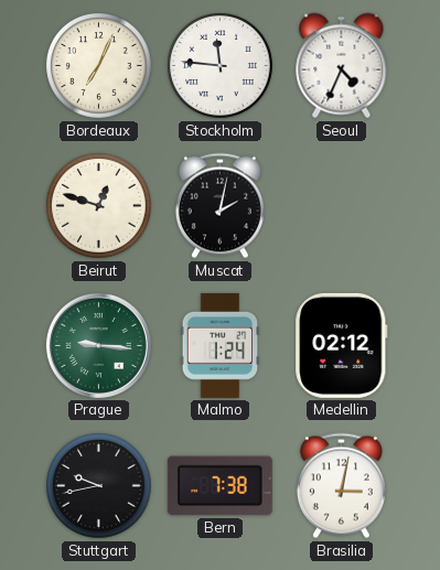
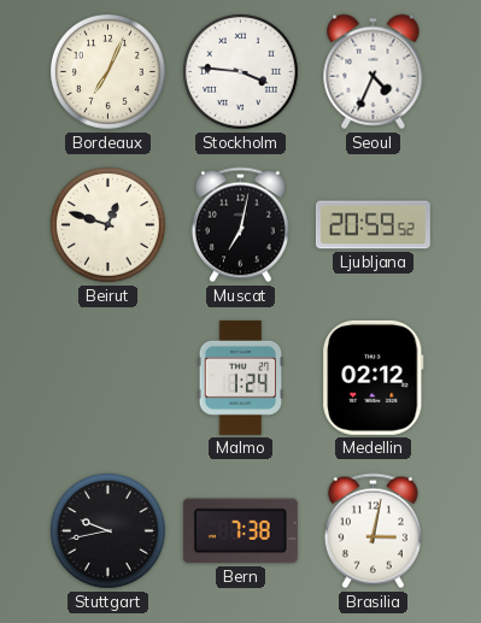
Stockholm: 11:46 -> 3:46
Muscat: 2:02 -> 7:02
Ljubljana: none -> 20:59
Prague: 9:16 -> none
